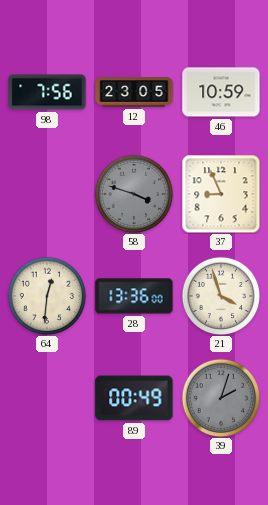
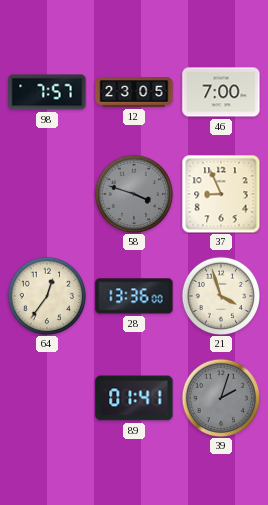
98: 7:56 -> 7:57
46: 10:59 -> 7:00
64: 12:31 -> 12:36
89: 00:49 -> 01:41
